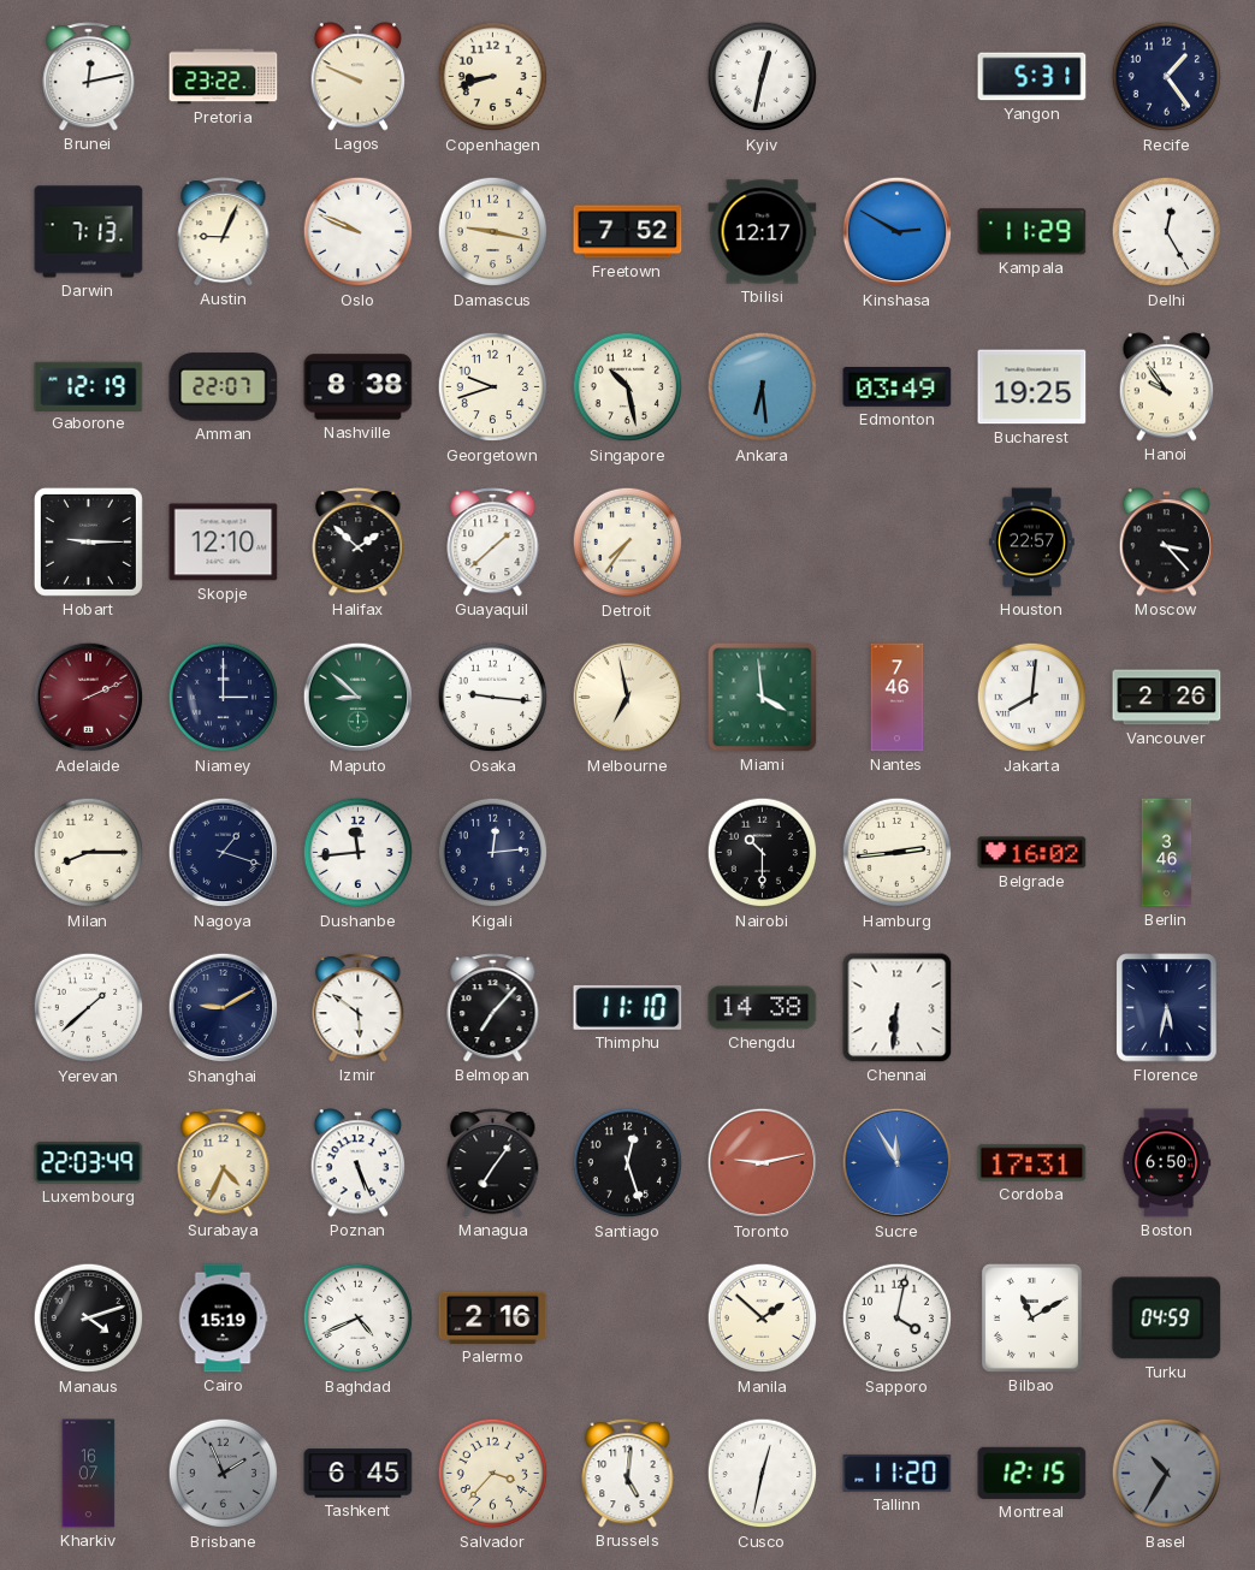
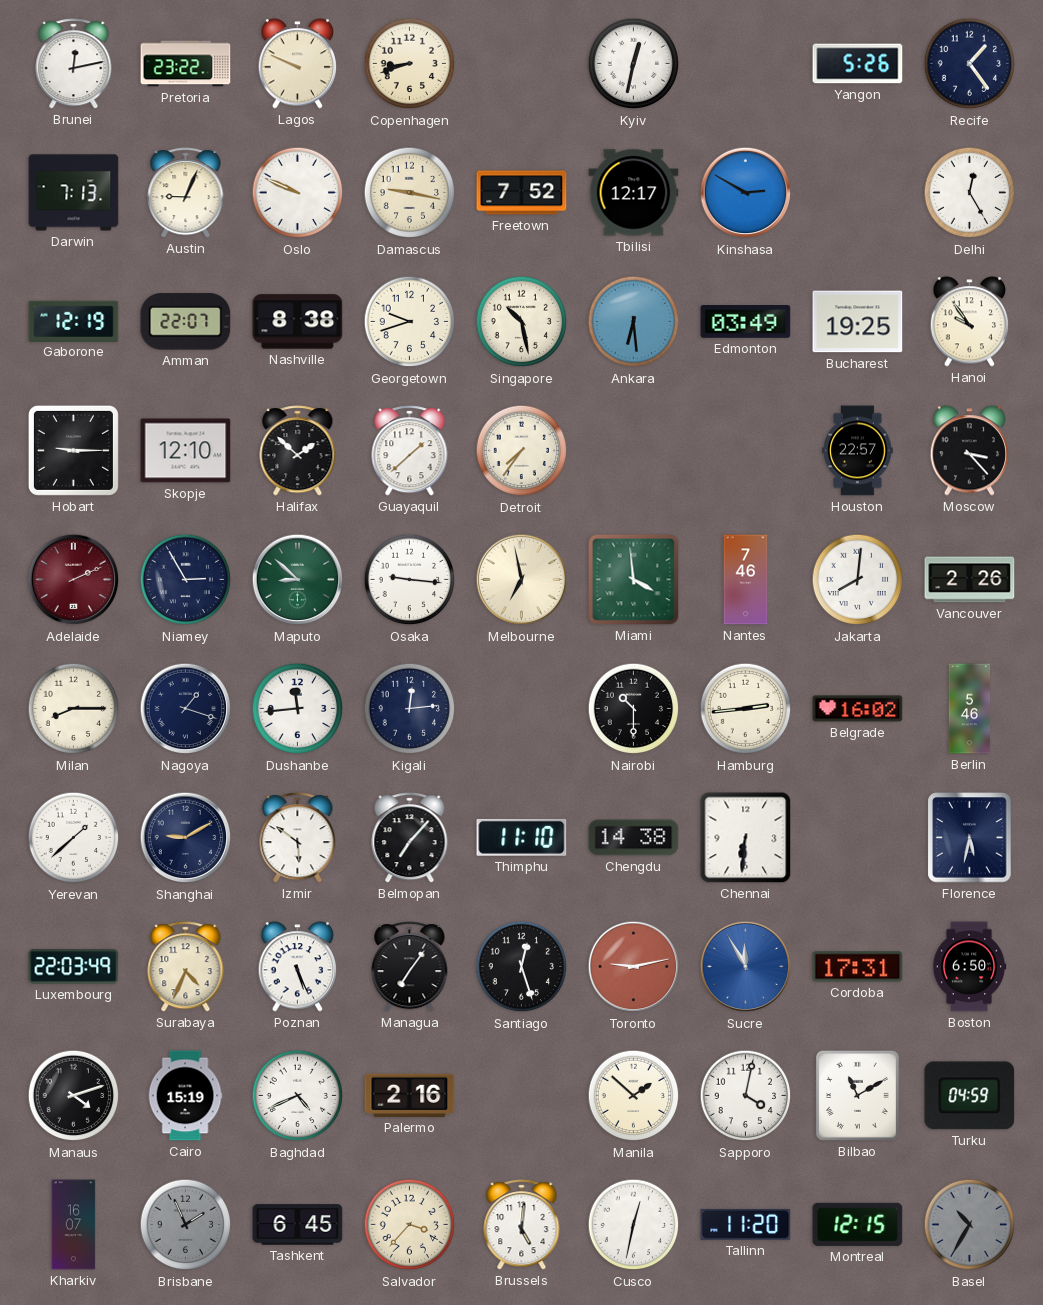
Yangon: 5:31 -> 5:26
Kampala: 11:29 -> none
Niamey: 3:00 -> 2:55
Berlin: 3:46 -> 5:46
